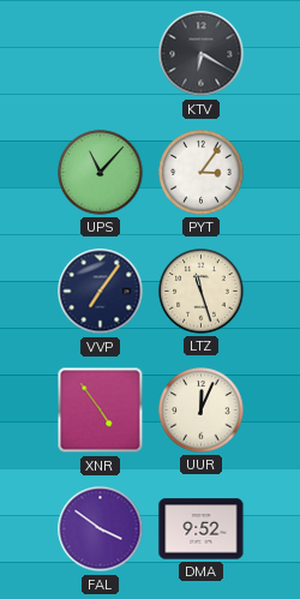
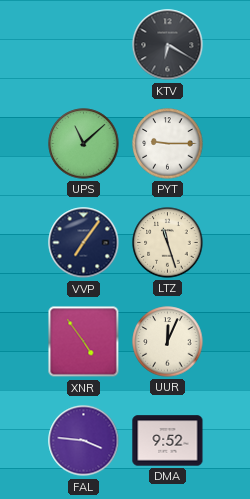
UPS: 11:07 -> 11:08
PYT: 3:06 -> 9:15
FAL: 3:51 -> 3:46
